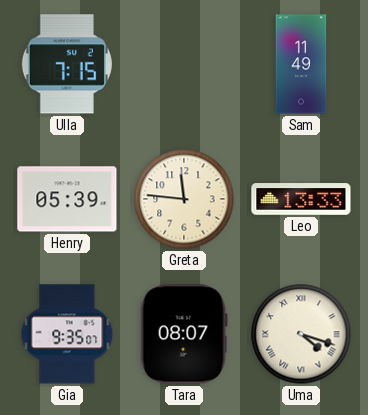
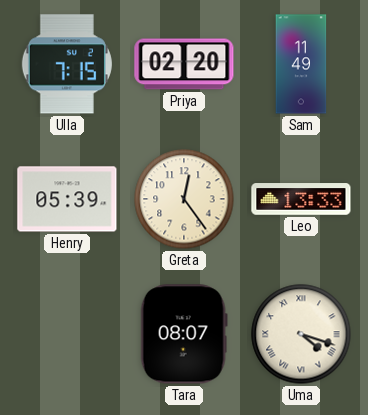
Priya: none -> 02:20
Greta: 11:46 -> 12:24
Gia: 9:35 -> none
